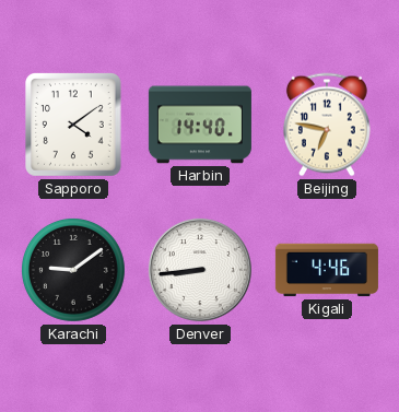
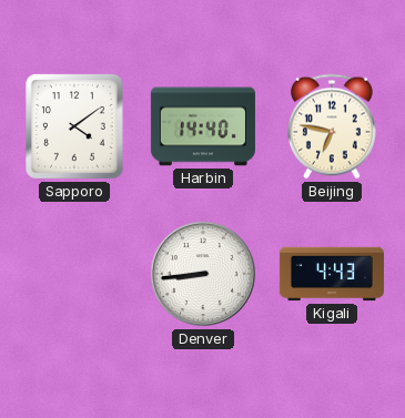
Karachi: 9:09 -> none
Kigali: 4:46 -> 4:43
